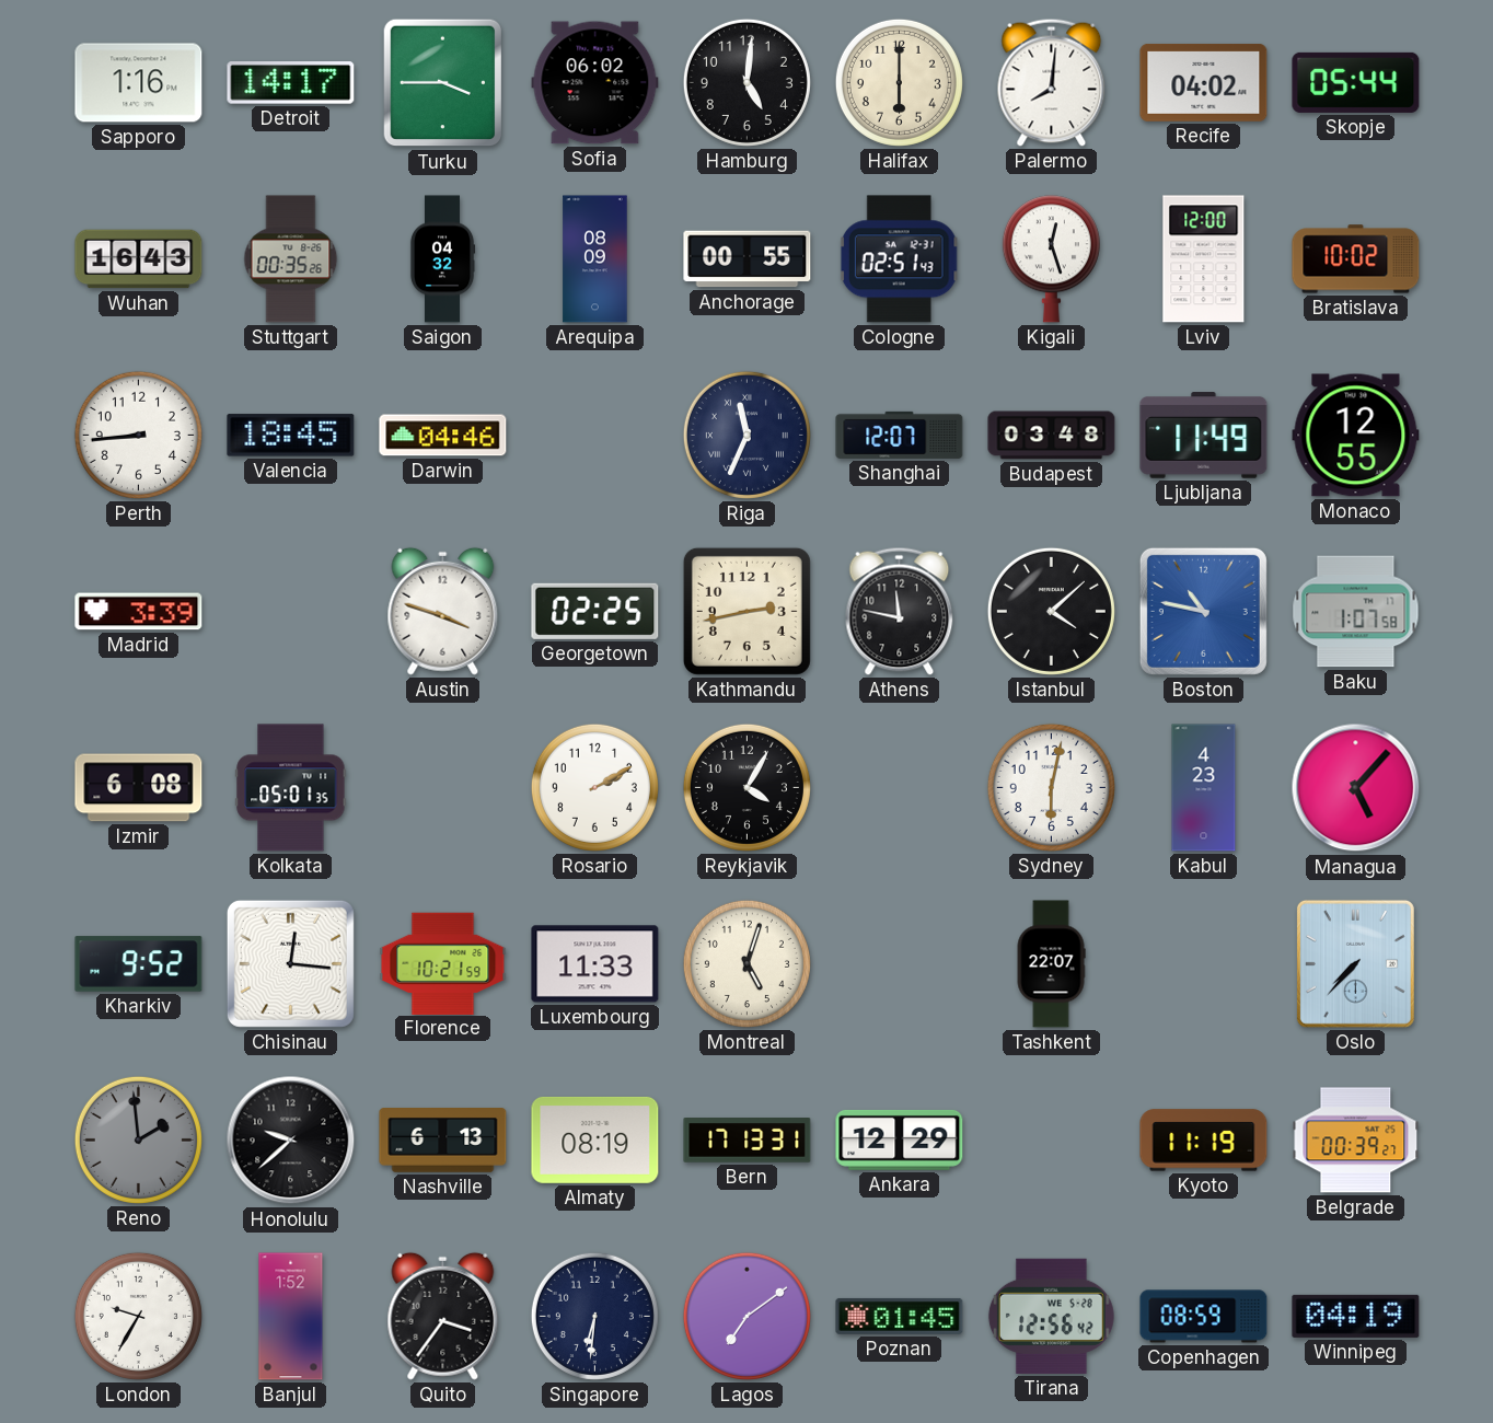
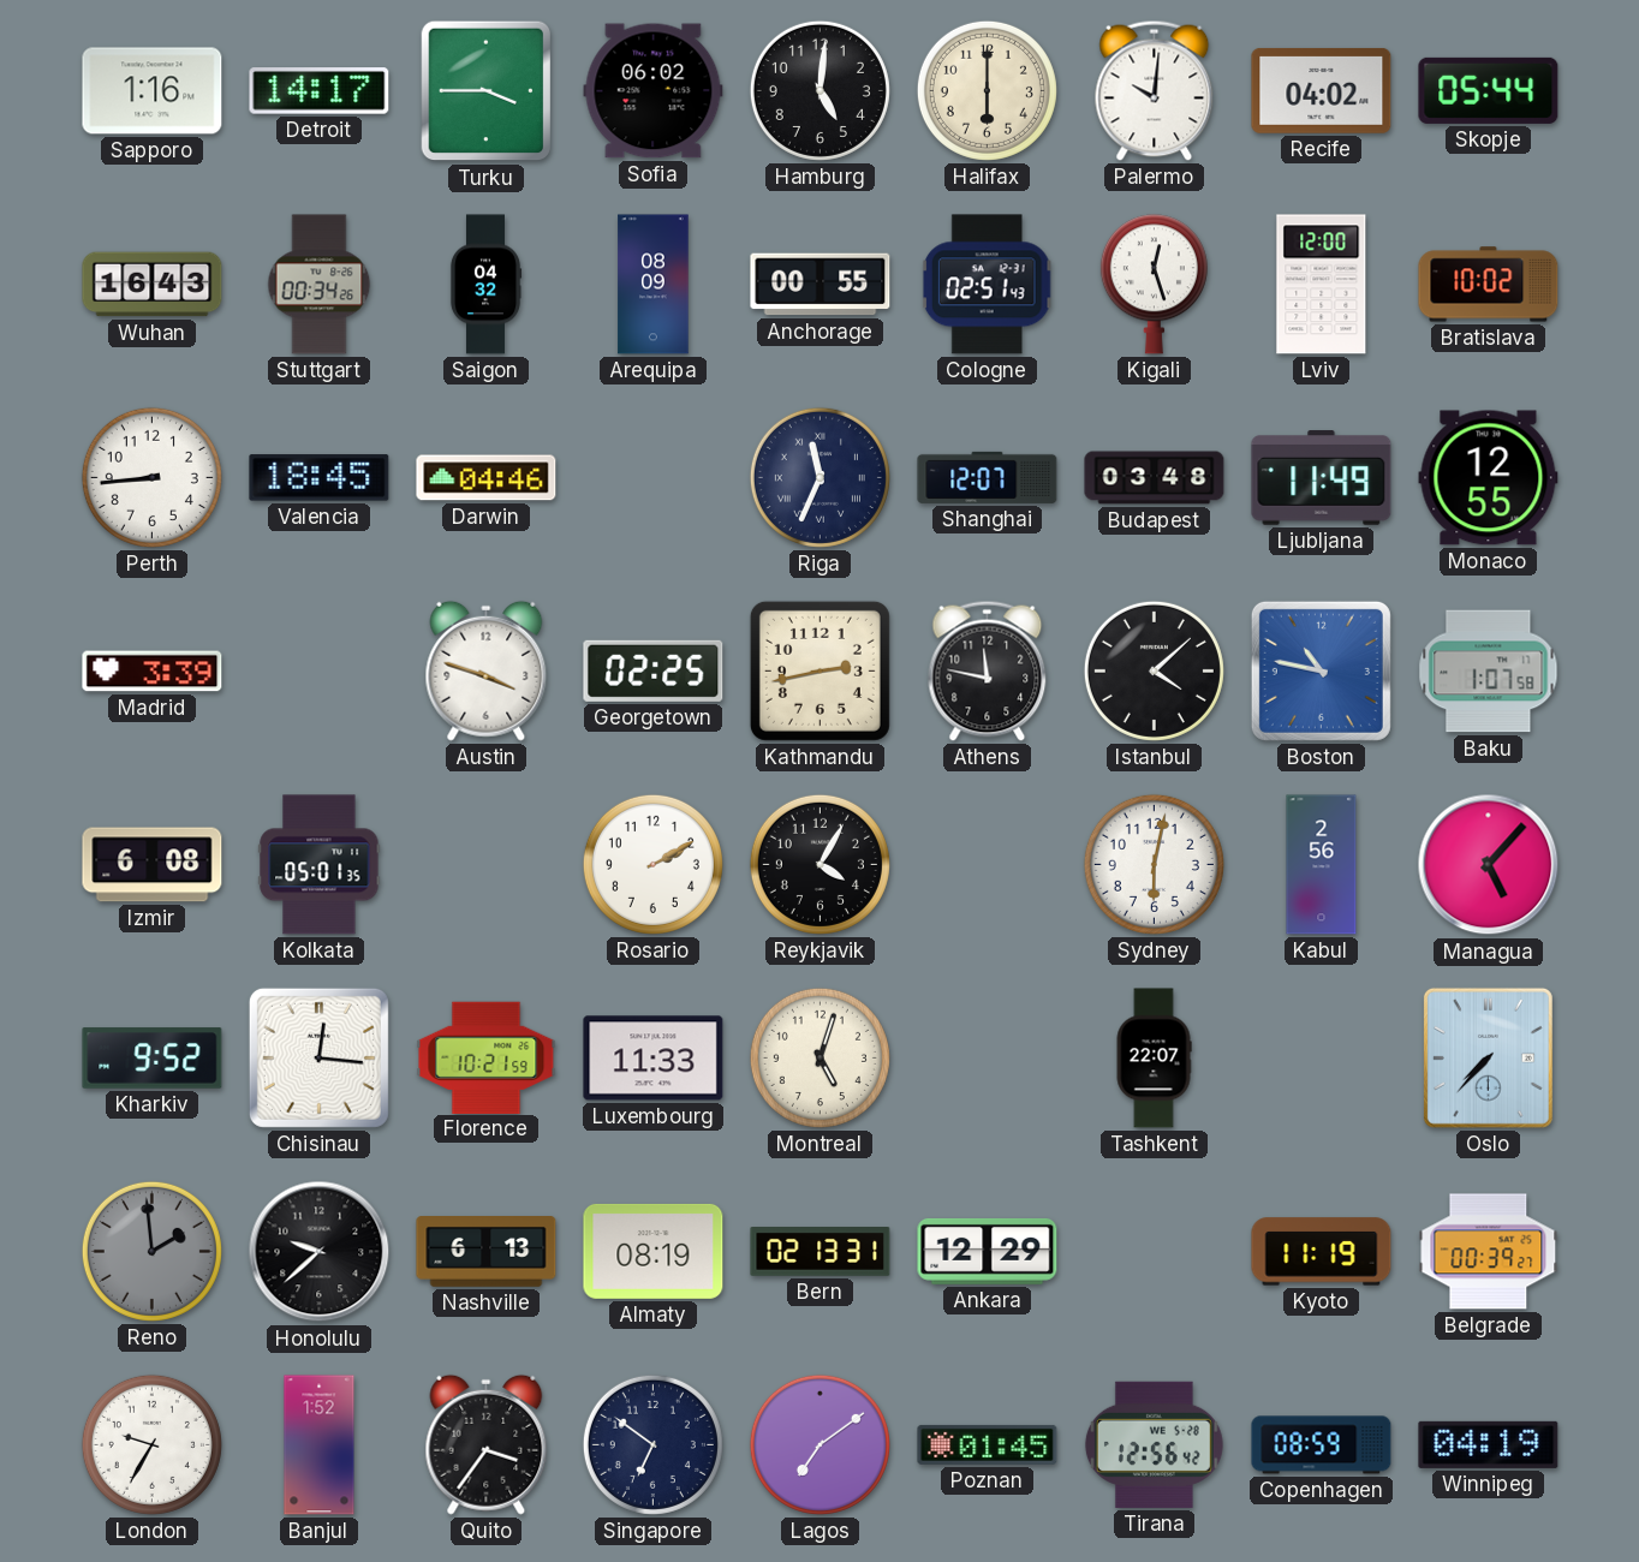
Palermo: 8:01 -> 10:01
Stuttgart: 00:35 -> 00:34
Kabul: 4:23 -> 2:56
Bern: 17:13 -> 02:13
Singapore: 6:31 -> 6:51
